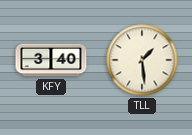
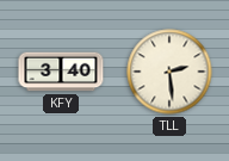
TLL: 1:29 -> 2:29
